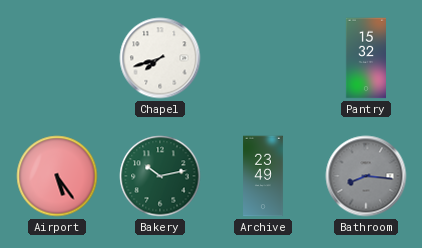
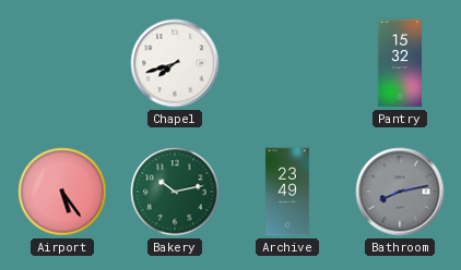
Bathroom: 8:16 -> 8:13
